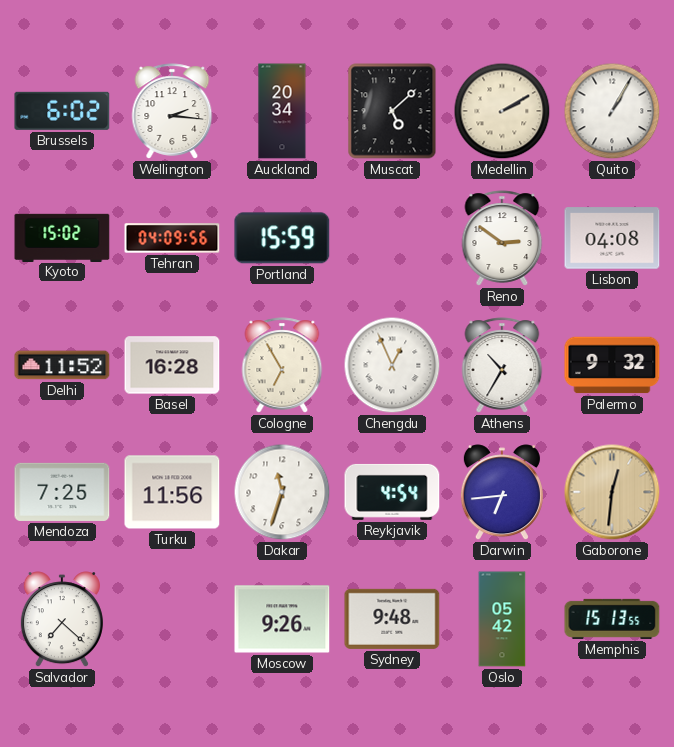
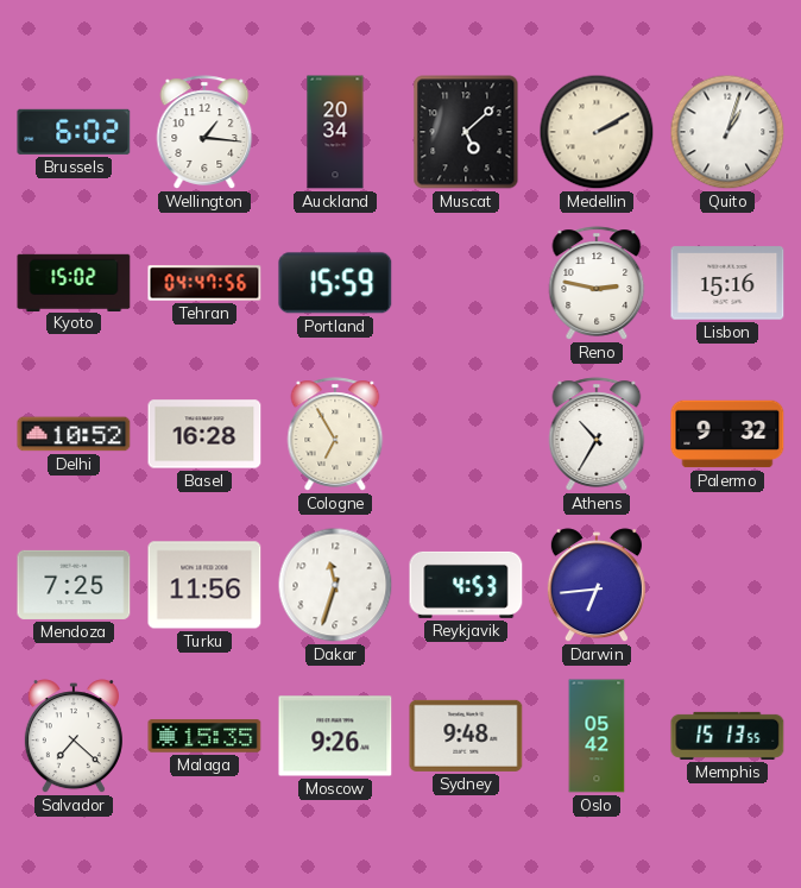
Wellington: 2:16 -> 1:16
Quito: 1:05 -> 1:03
Tehran: 04:09 -> 04:47
Reno: 2:51 -> 2:47
Lisbon: 04:08 -> 15:16
Delhi: 11:52 -> 10:52
Chengdu: 12:56 -> none
Reykjavik: 4:54 -> 4:53
Gaborone: 12:31 -> none
Malaga: none -> 15:35
